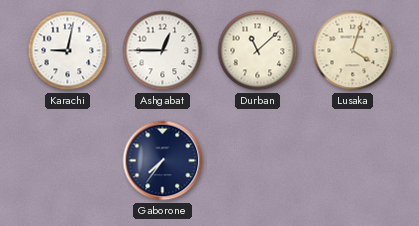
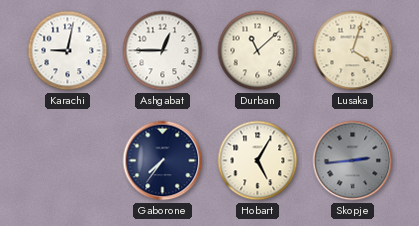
Hobart: none -> 5:05
Skopje: none -> 2:44
